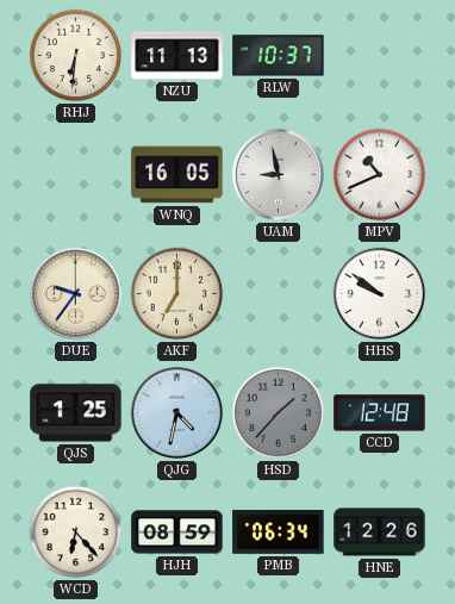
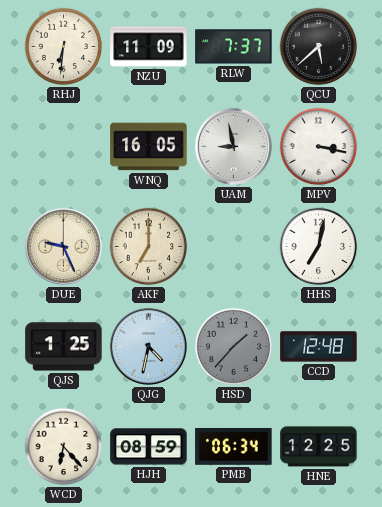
NZU: 11:13 -> 11:09
RLW: 10:37 -> 7:37
QCU: none -> 5:38
MPV: 10:41 -> 3:17
DUE: 9:36 -> 9:26
HHS: 9:51 -> 7:02
HNE: 12:26 -> 12:25
